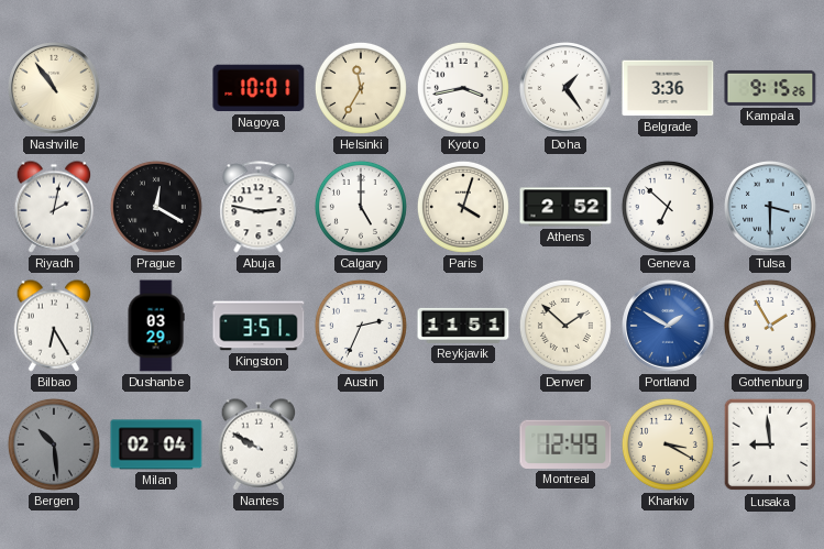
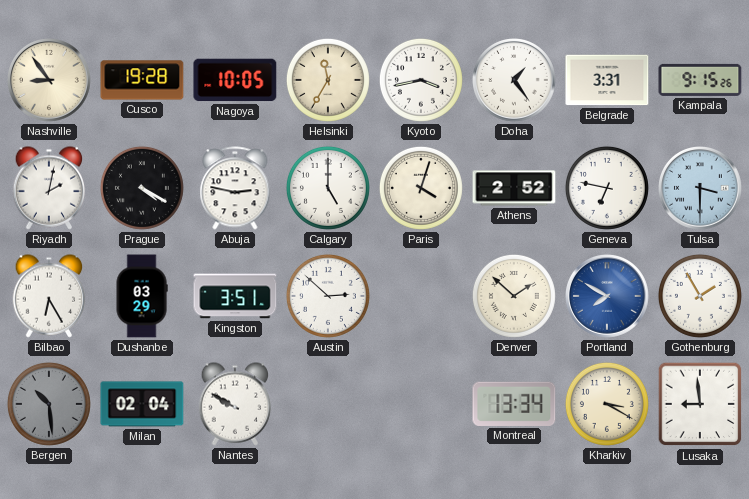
Nashville: 10:54 -> 8:54
Cusco: none -> 19:28
Nagoya: 10:01 -> 10:05
Belgrade: 3:36 -> 3:31
Prague: 12:20 -> 4:20
Geneva: 6:52 -> 6:47
Austin: 2:34 -> 2:52
Reykjavik: 11:51 -> none
Portland: 1:50 -> 7:50
Montreal: 12:49 -> 13:34
